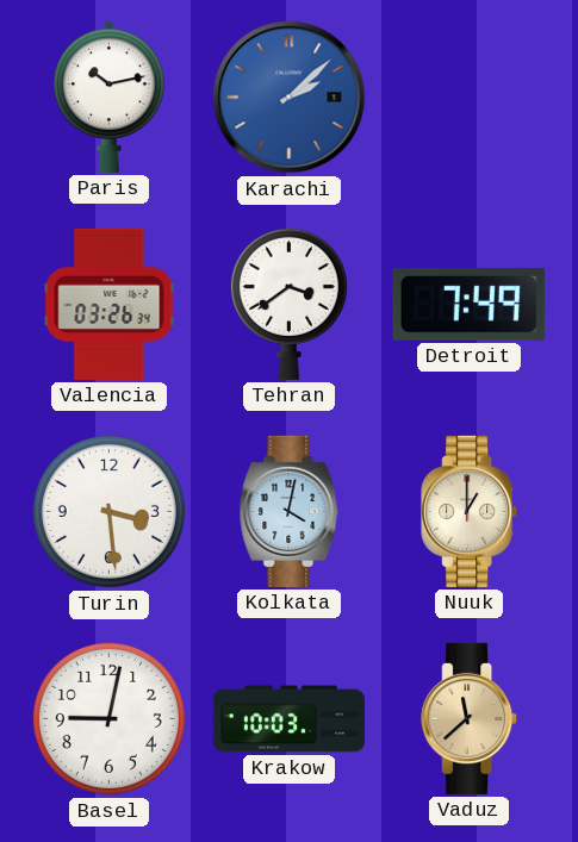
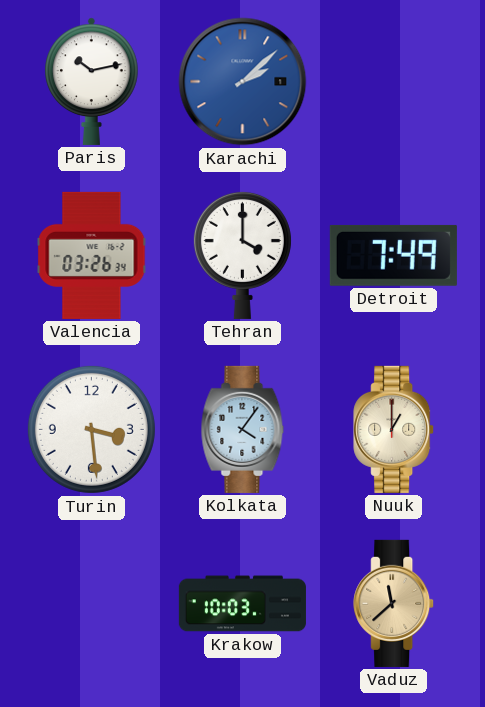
Tehran: 3:39 -> 4:00
Kolkata: 4:02 -> 4:06
Basel: 9:02 -> none
